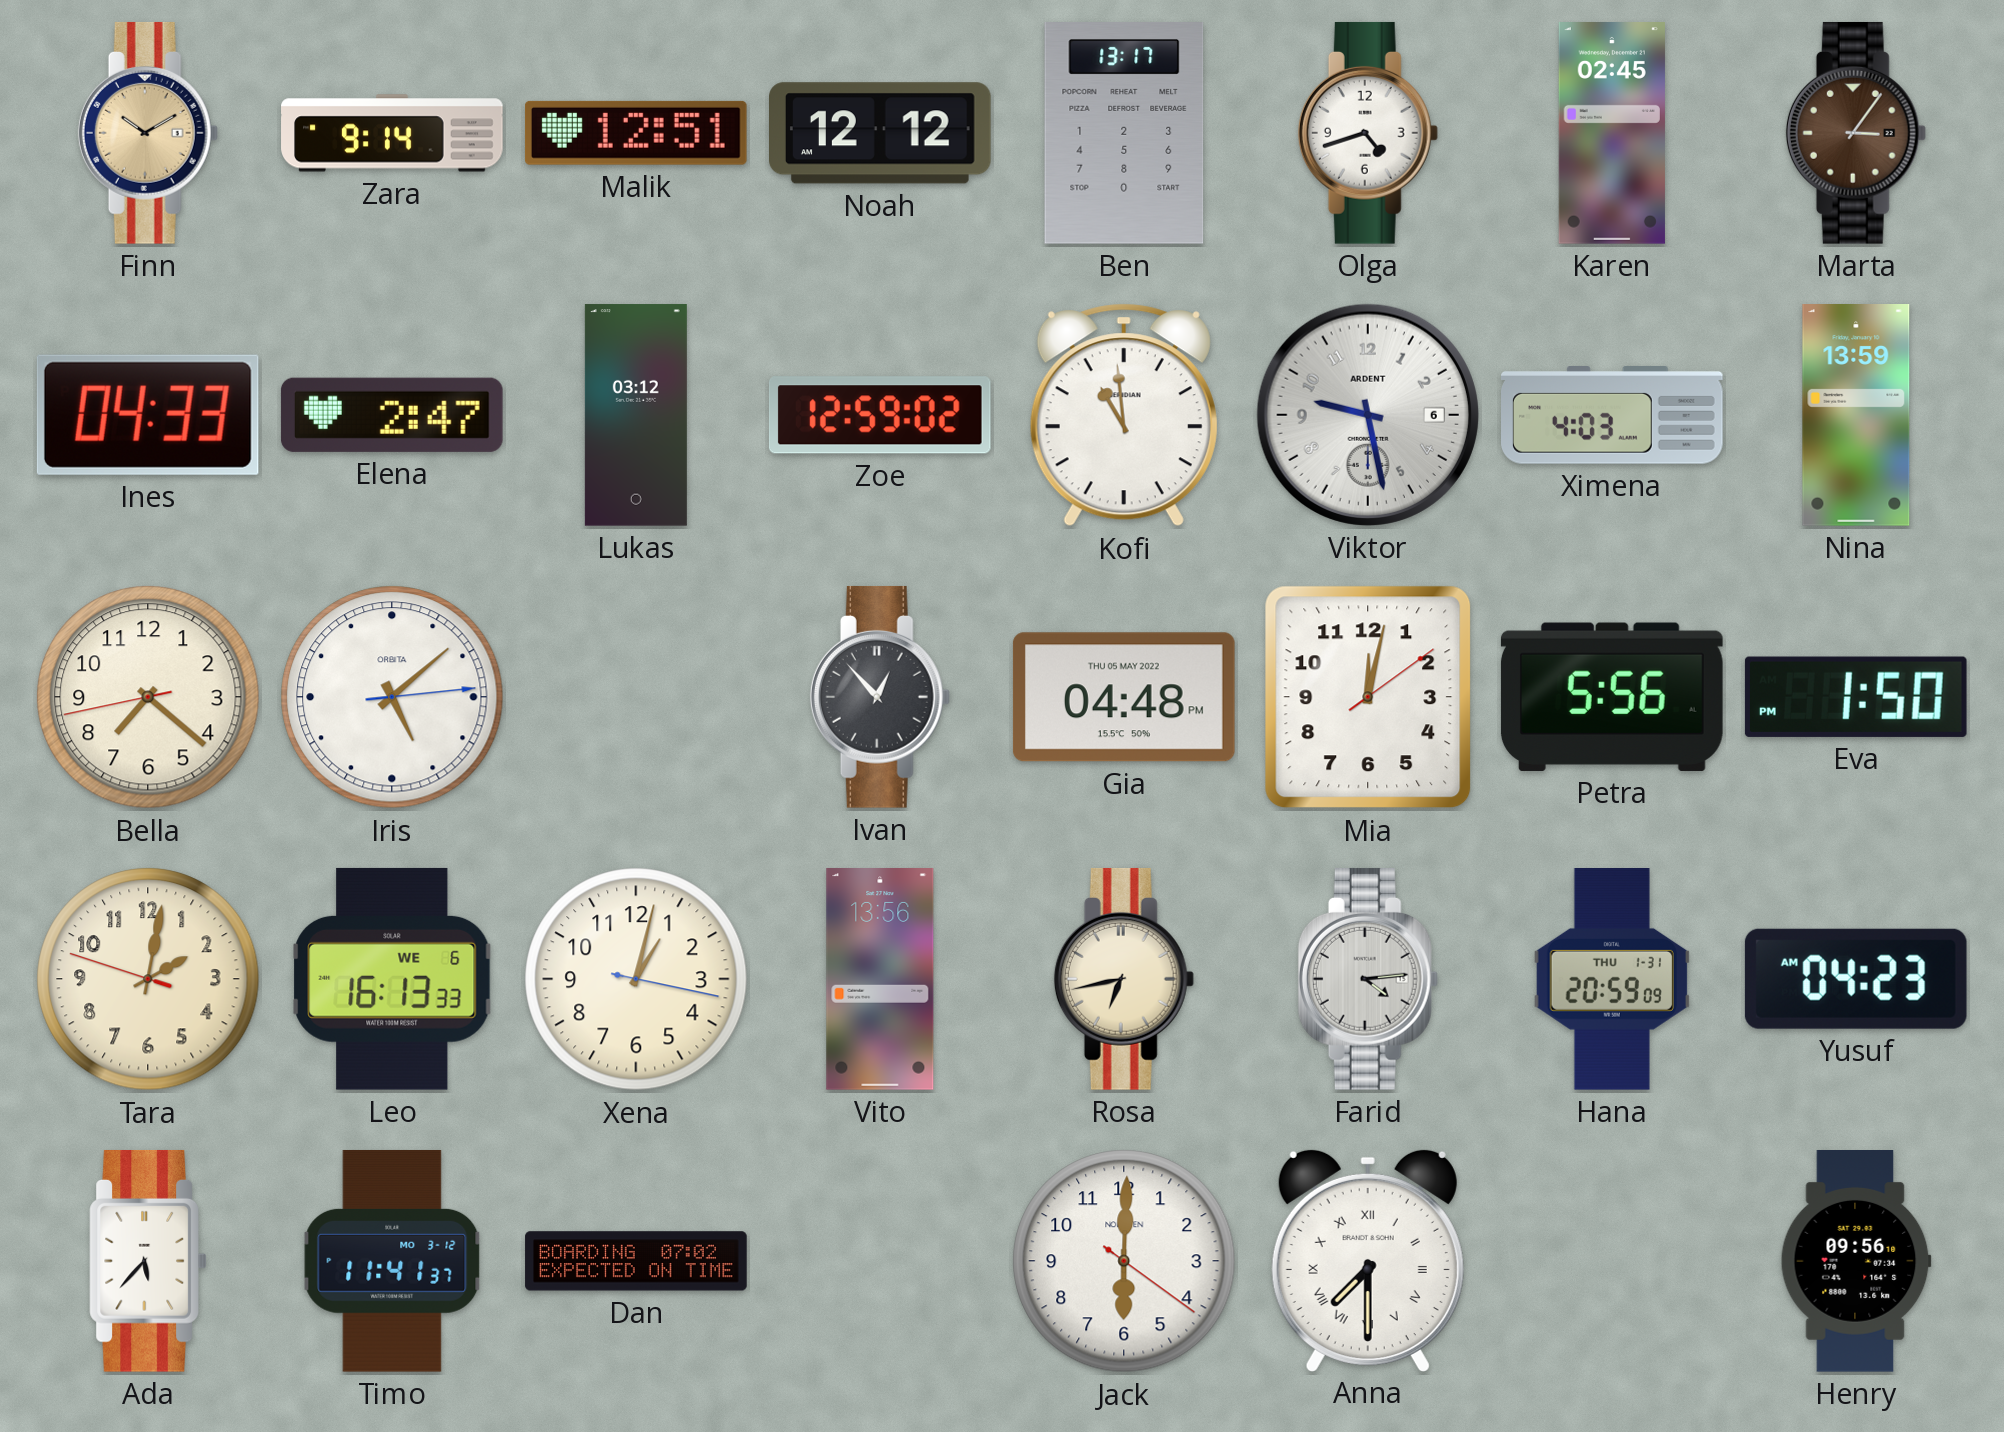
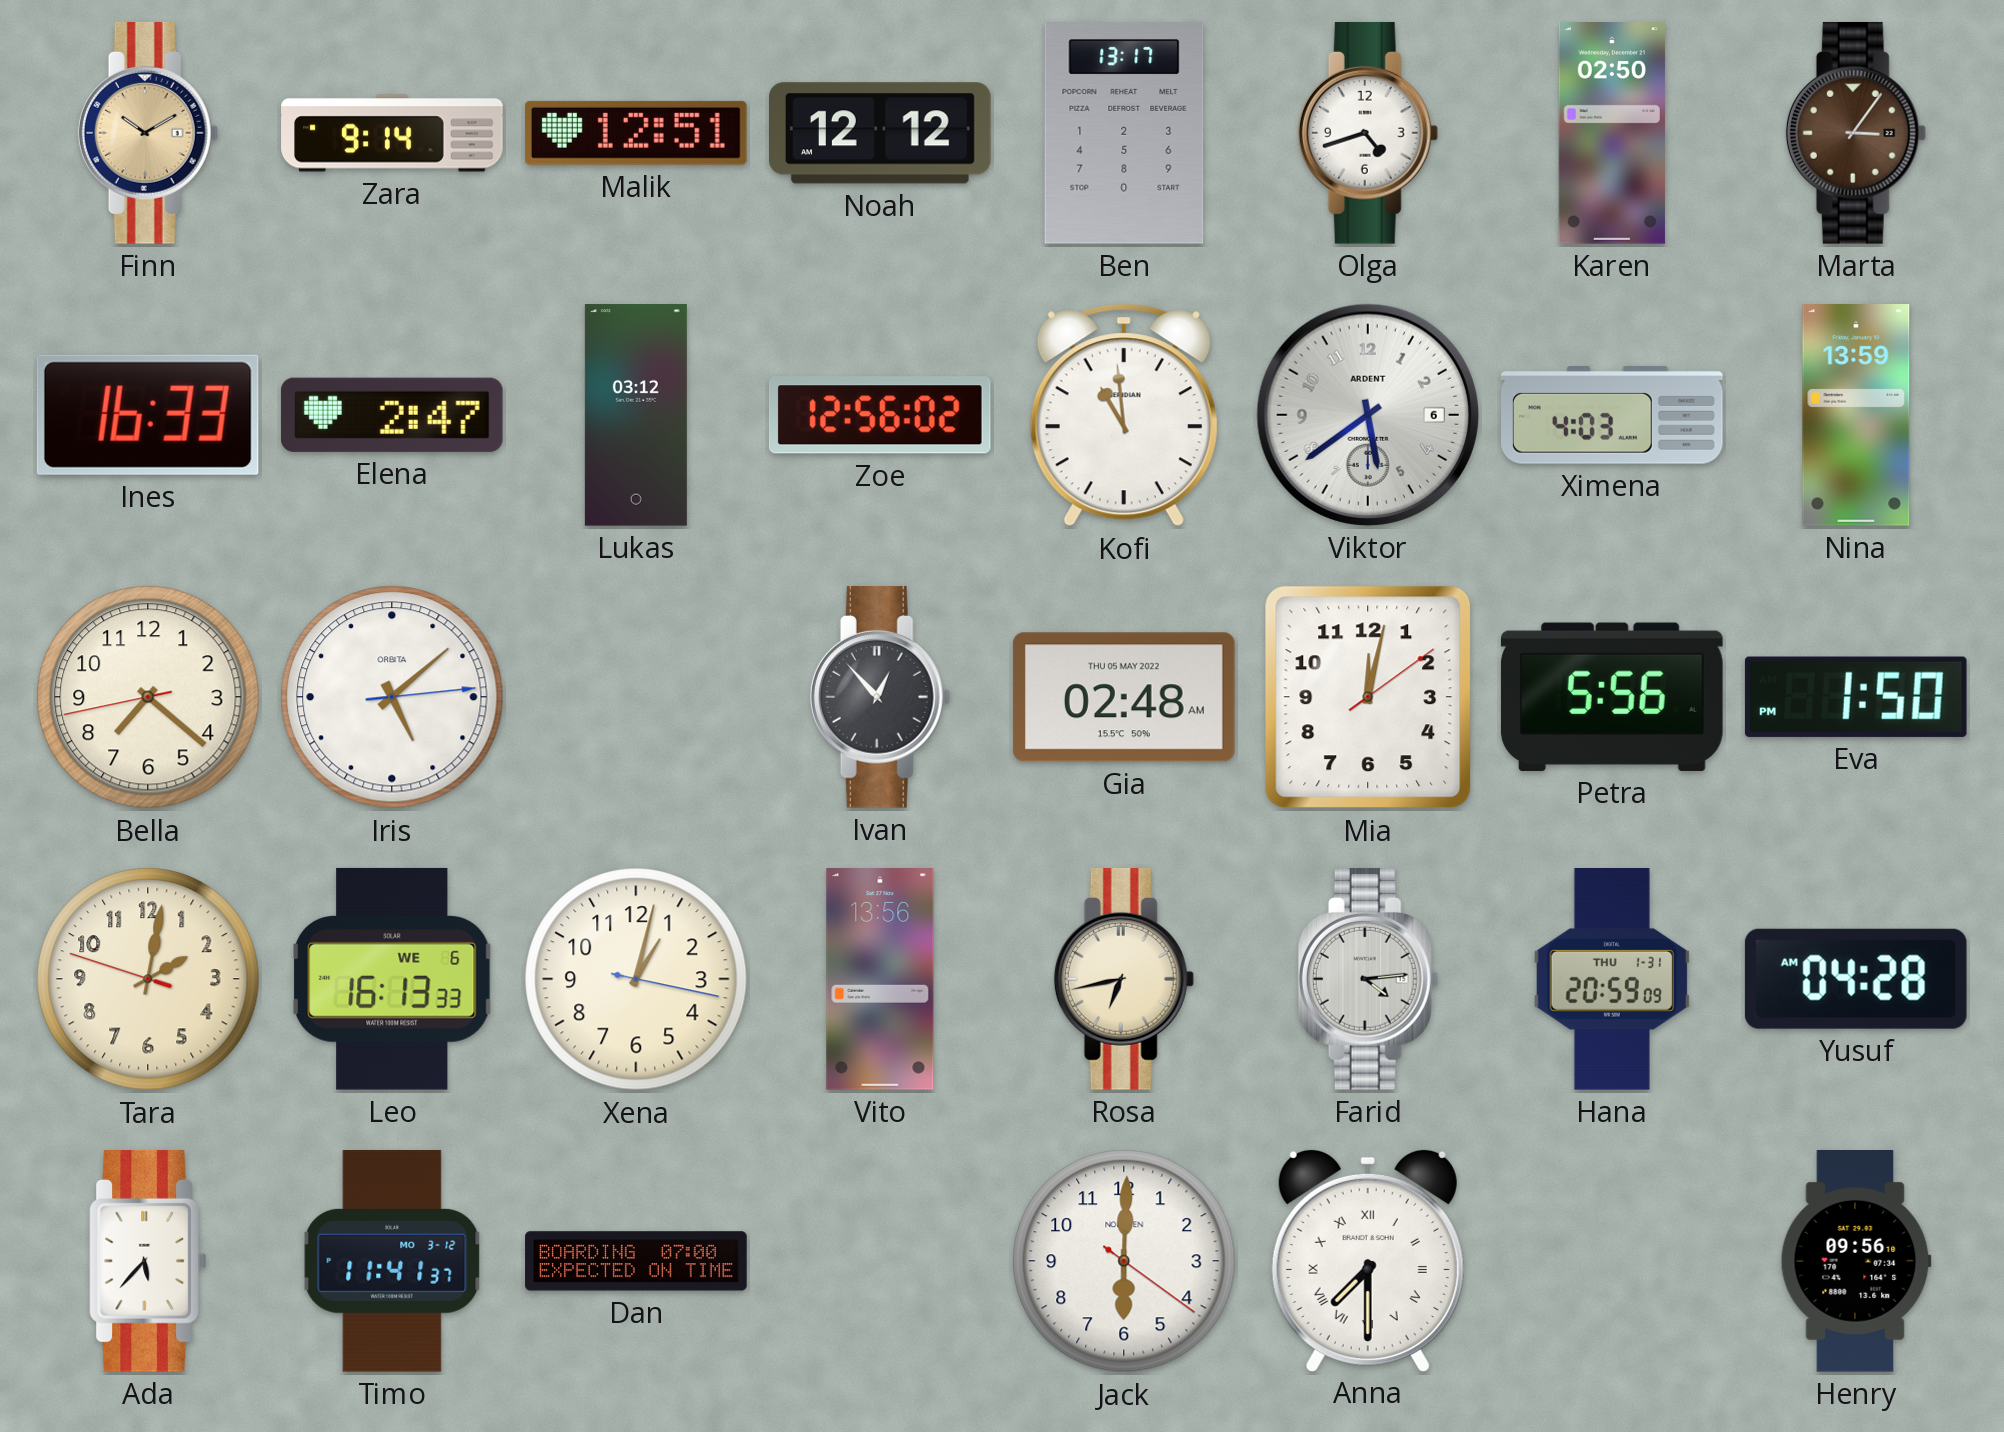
Karen: 02:45 -> 02:50
Ines: 04:33 -> 16:33
Zoe: 12:59 -> 12:56
Viktor: 9:28 -> 5:39
Gia: 04:48 -> 02:48
Yusuf: 04:23 -> 04:28
Dan: 07:02 -> 07:00
